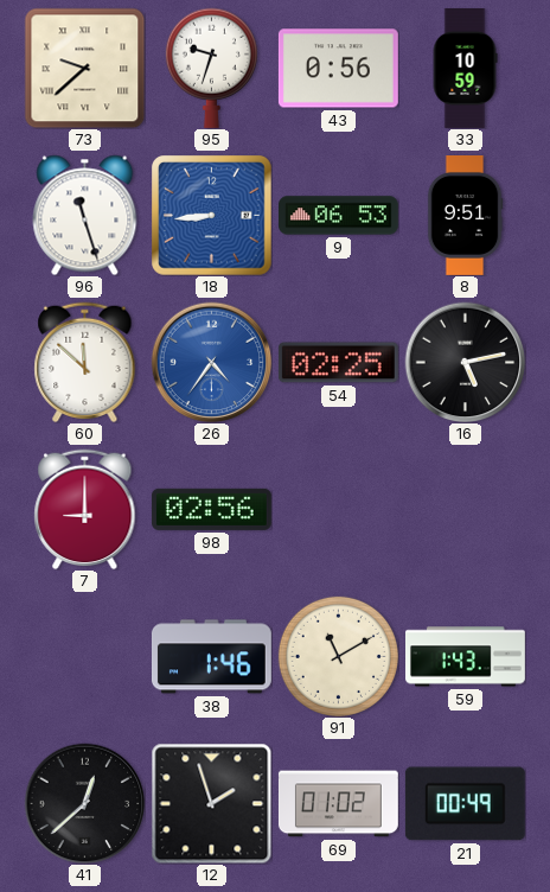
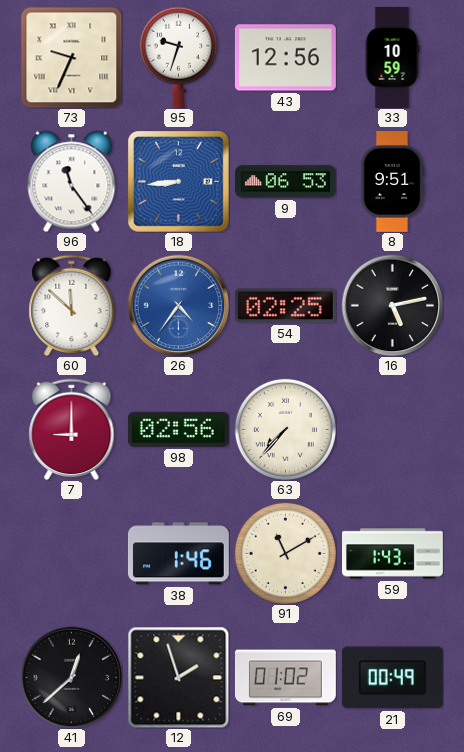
73: 9:38 -> 9:34
43: 0:56 -> 12:56
96: 11:27 -> 11:24
63: none -> 7:37
